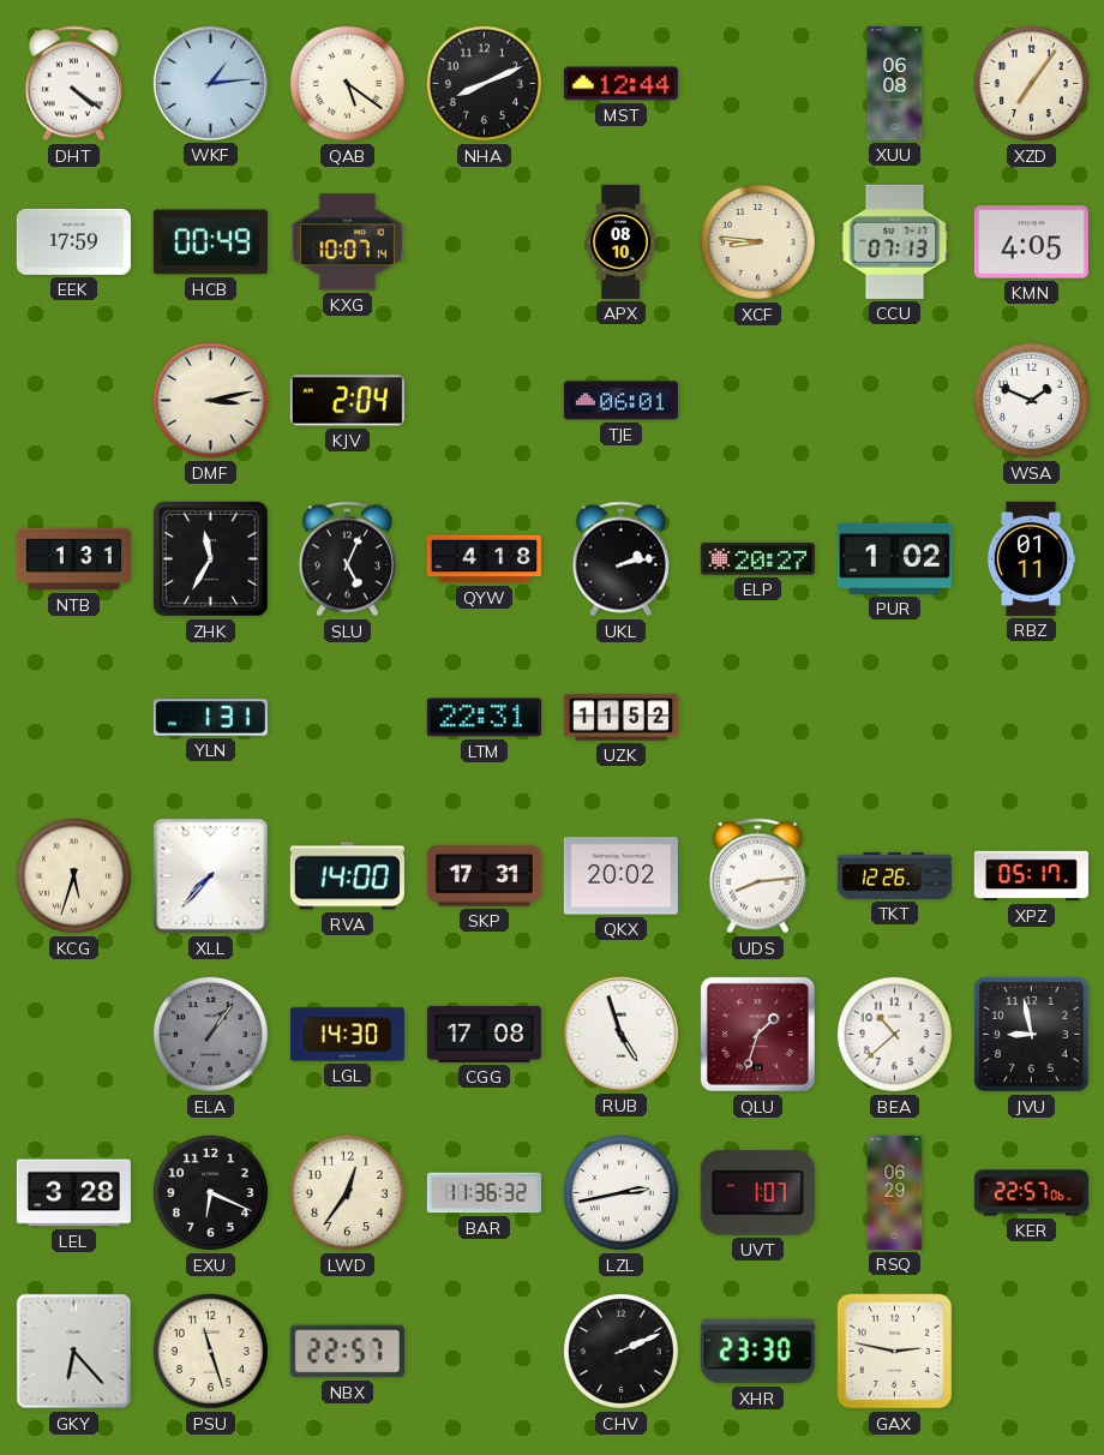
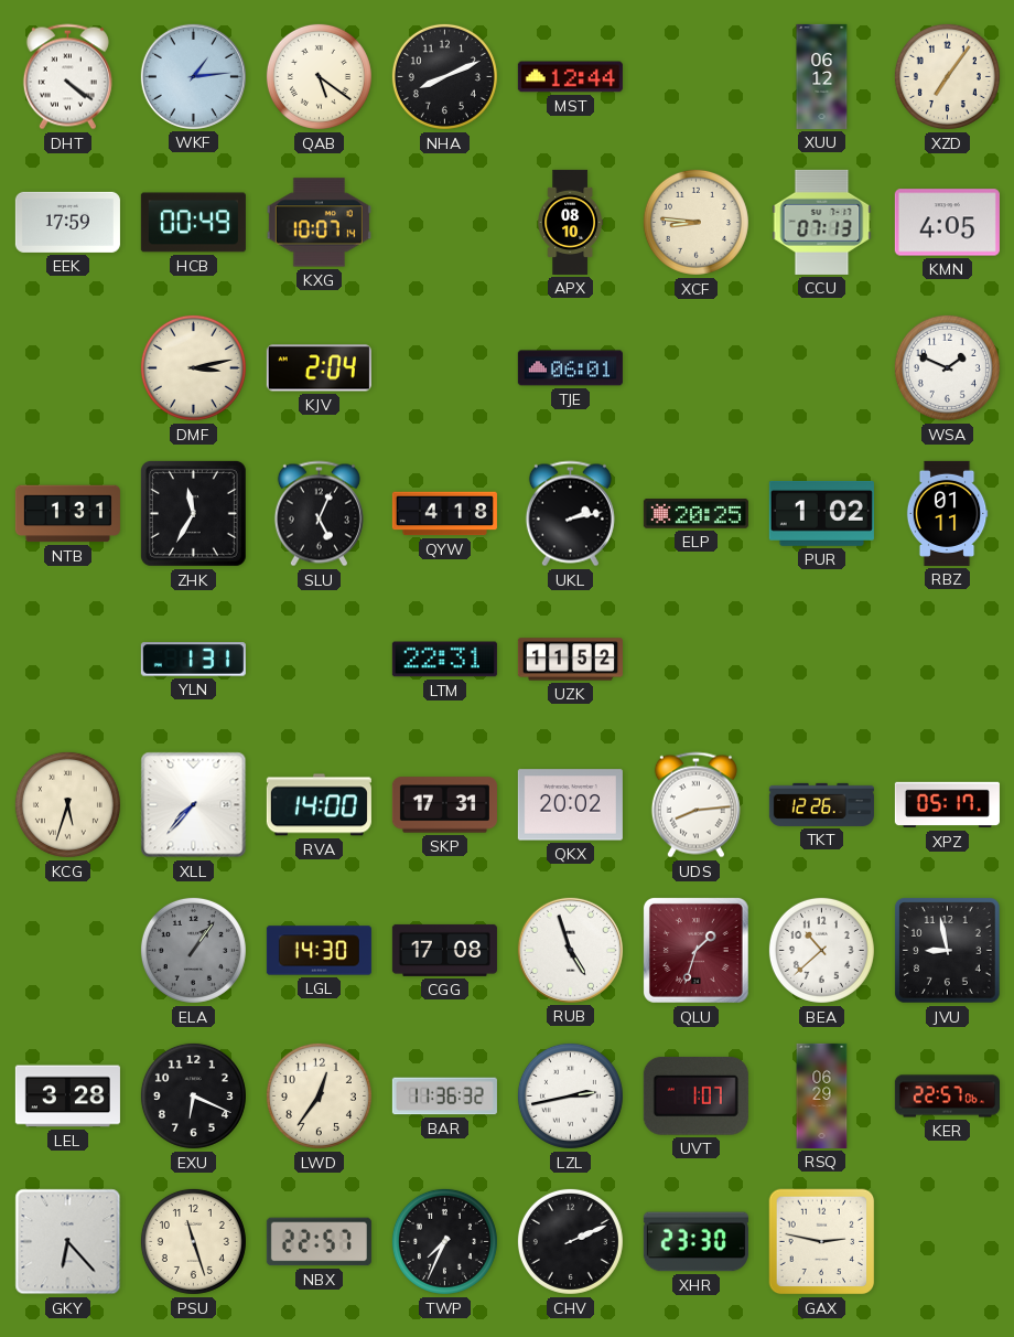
XUU: 06:08 -> 06:12
ELP: 20:27 -> 20:25
TWP: none -> 7:34
